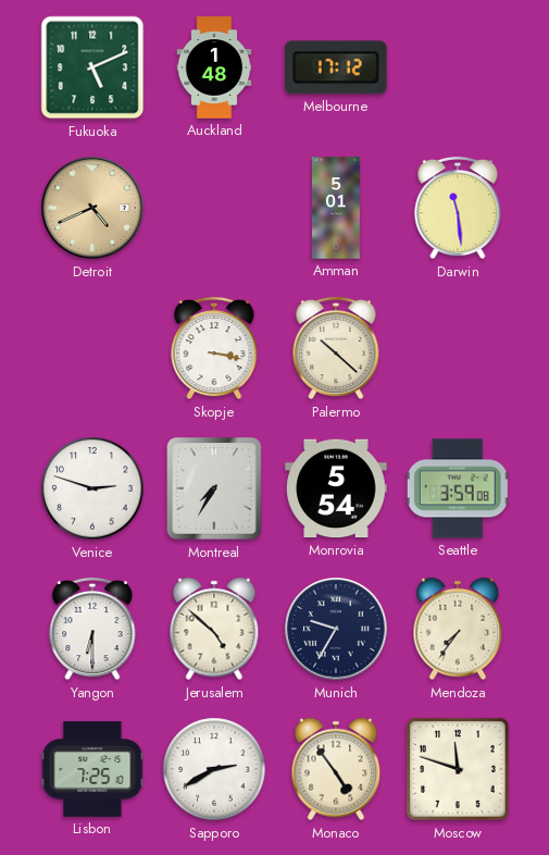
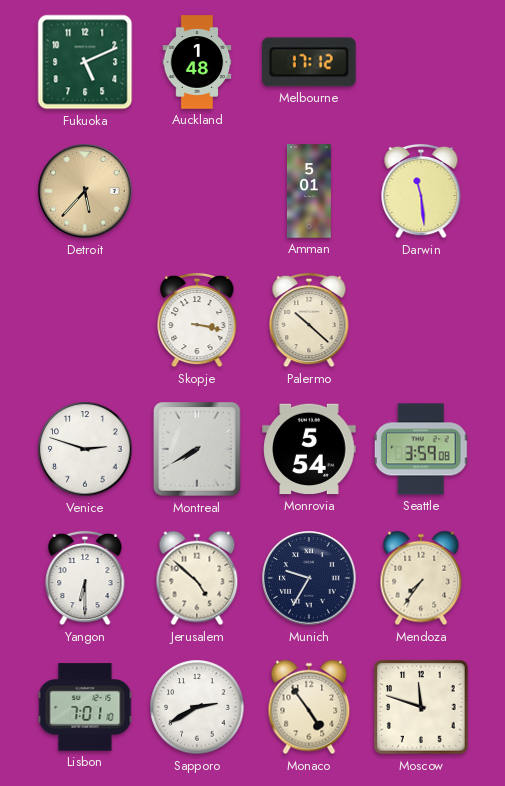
Detroit: 4:41 -> 5:37
Montreal: 7:35 -> 7:40
Lisbon: 7:25 -> 7:01
